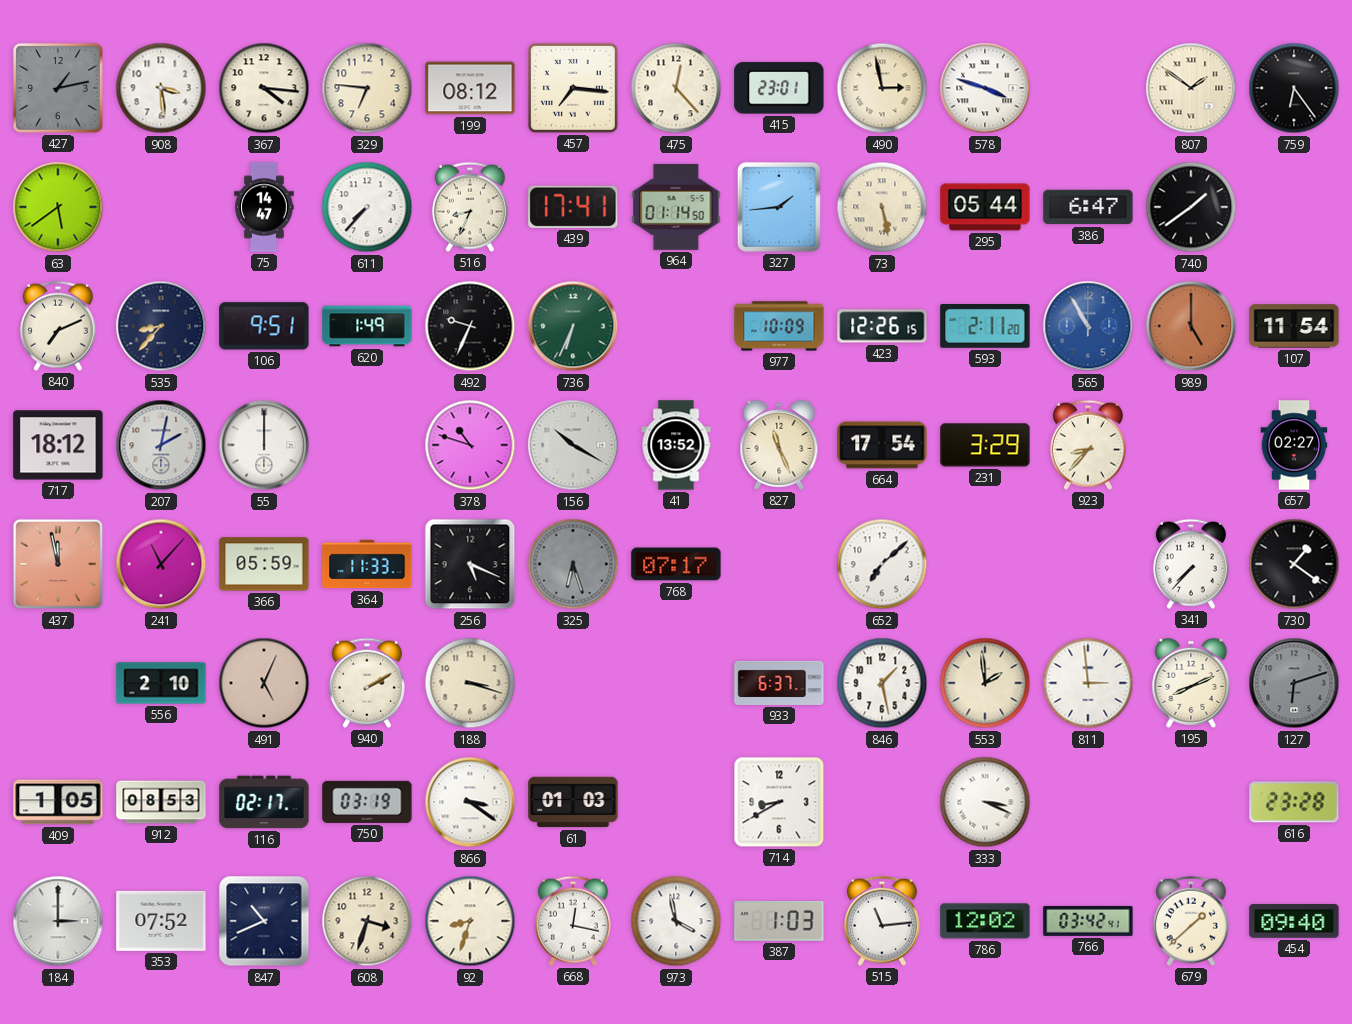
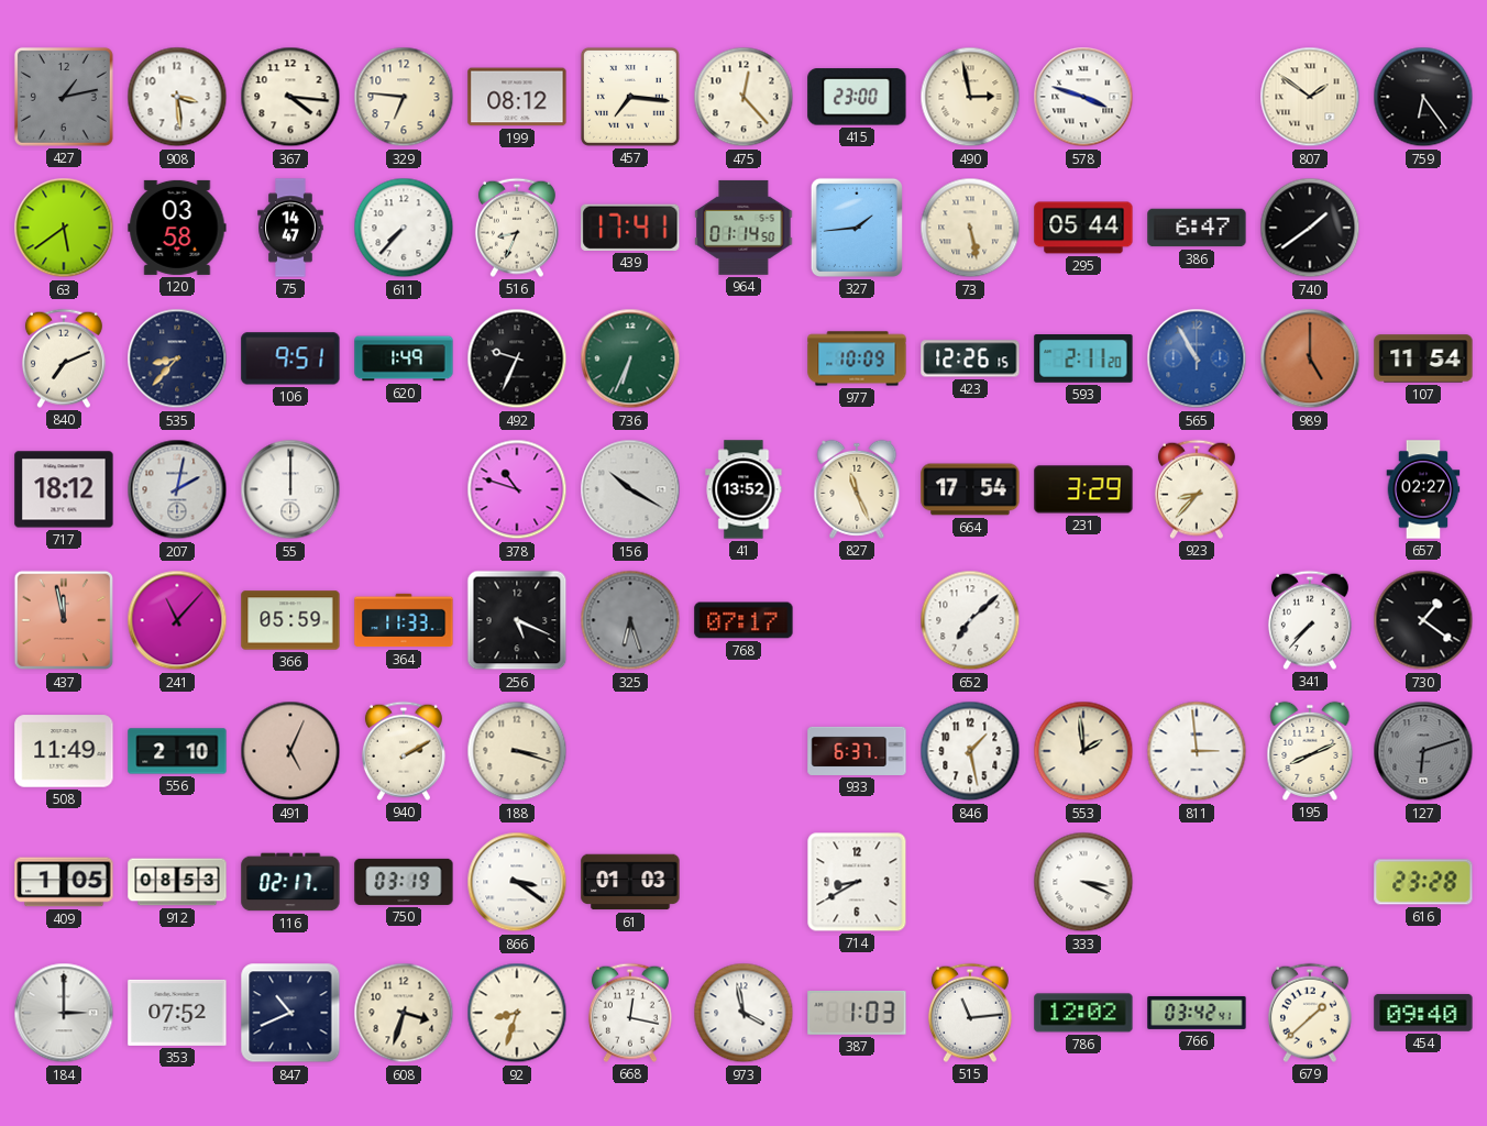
415: 23:01 -> 23:00
120: none -> 03:58
508: none -> 11:49
